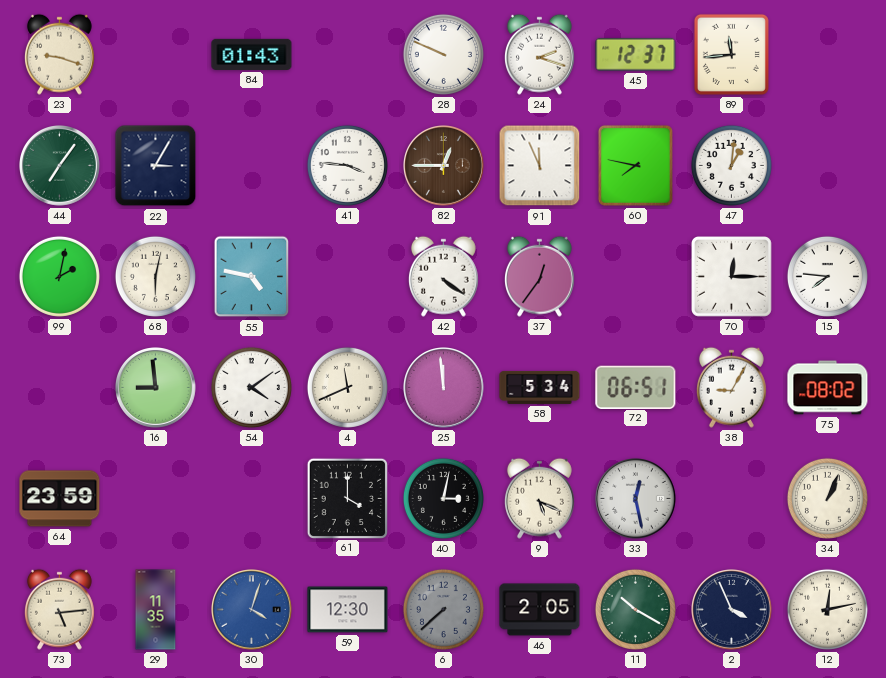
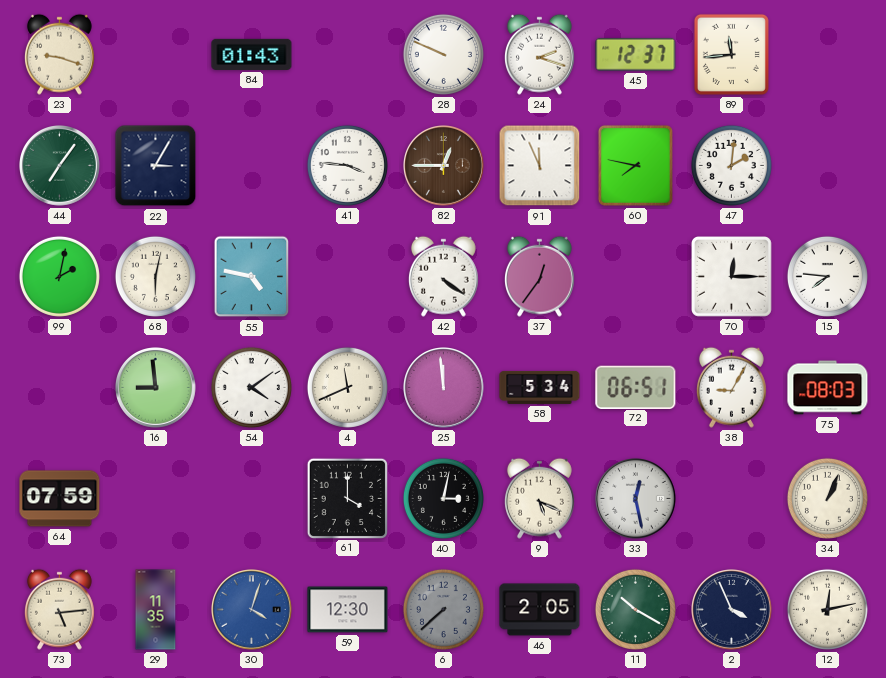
47: 1:01 -> 2:01
75: 08:02 -> 08:03
64: 23:59 -> 07:59
